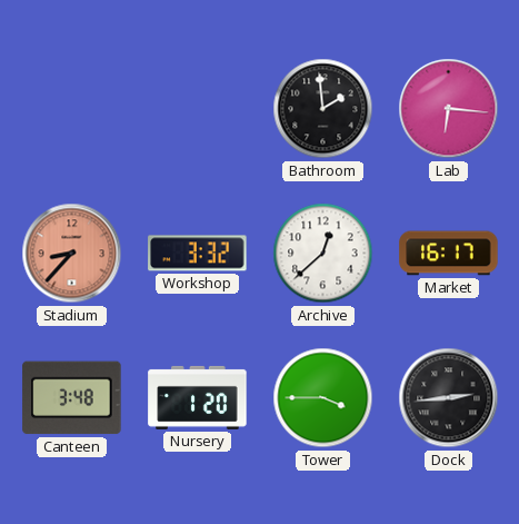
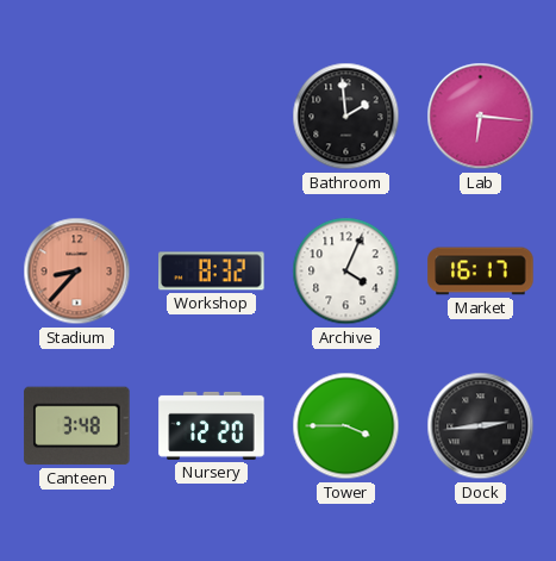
Workshop: 3:32 -> 8:32
Archive: 12:38 -> 4:04
Nursery: 1:20 -> 12:20
